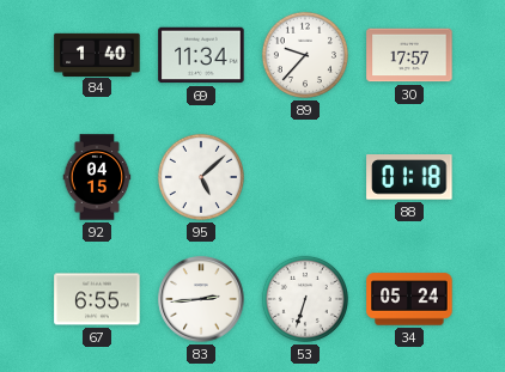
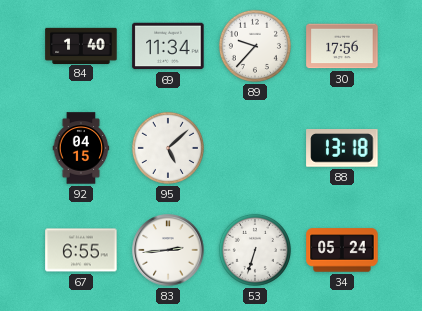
30: 17:57 -> 17:56
88: 01:18 -> 13:18
